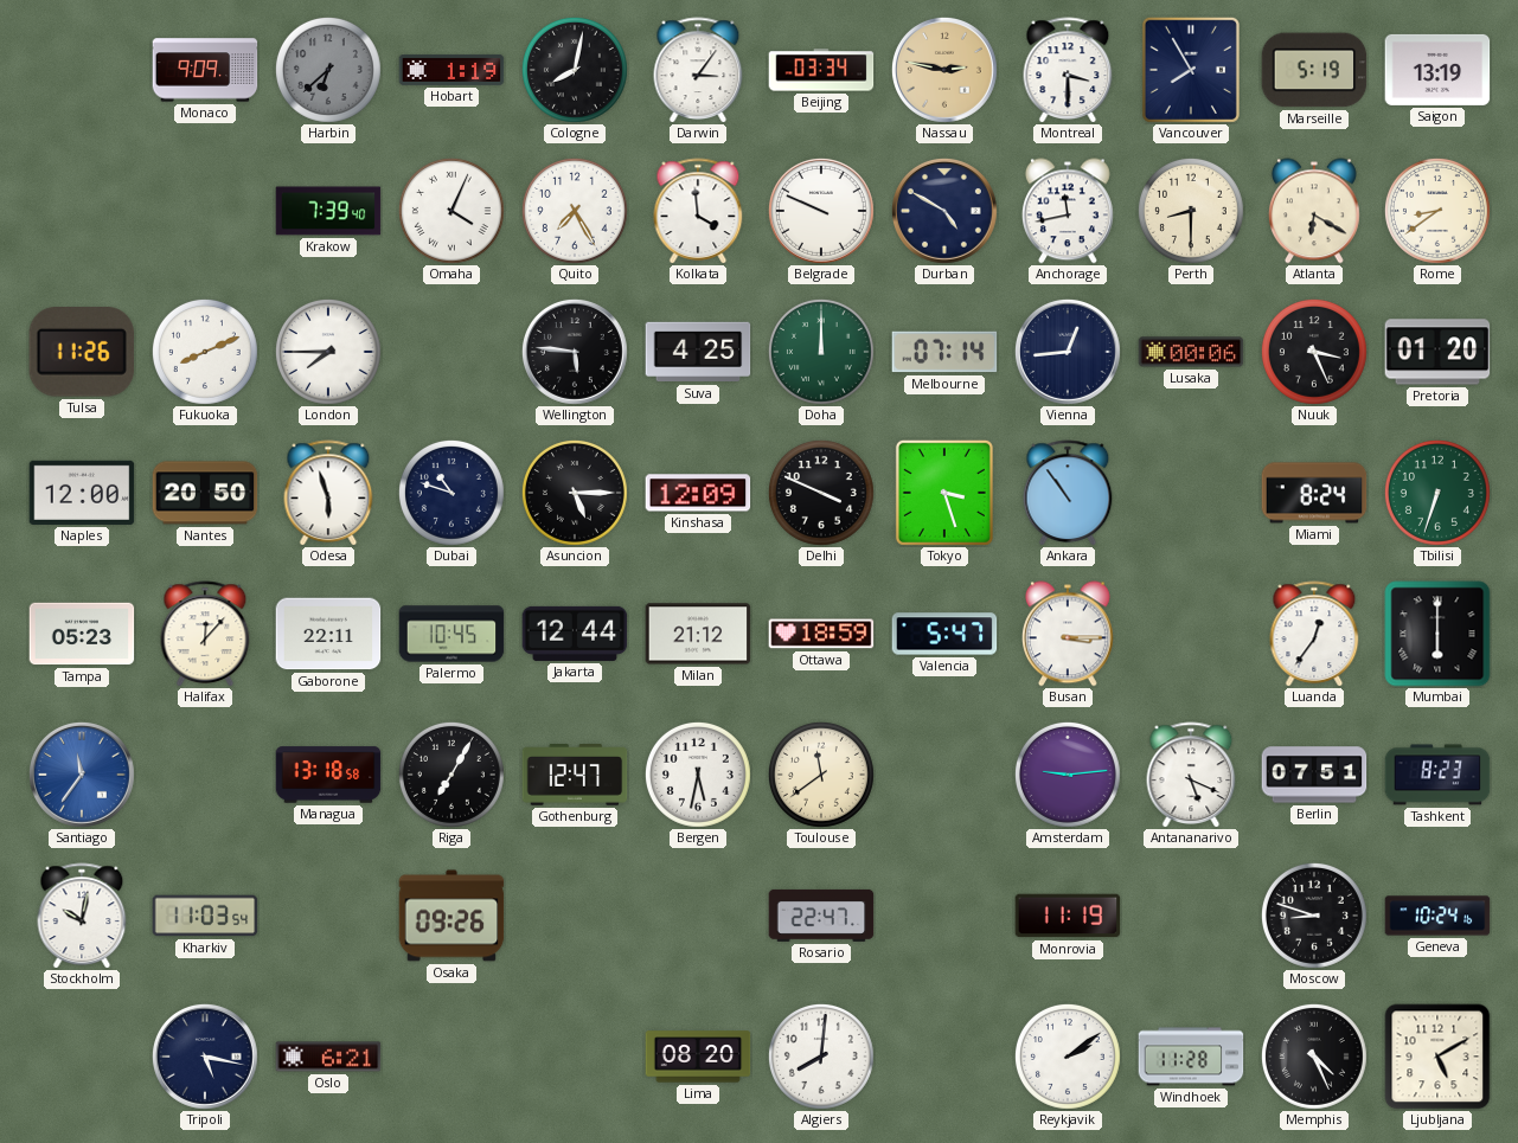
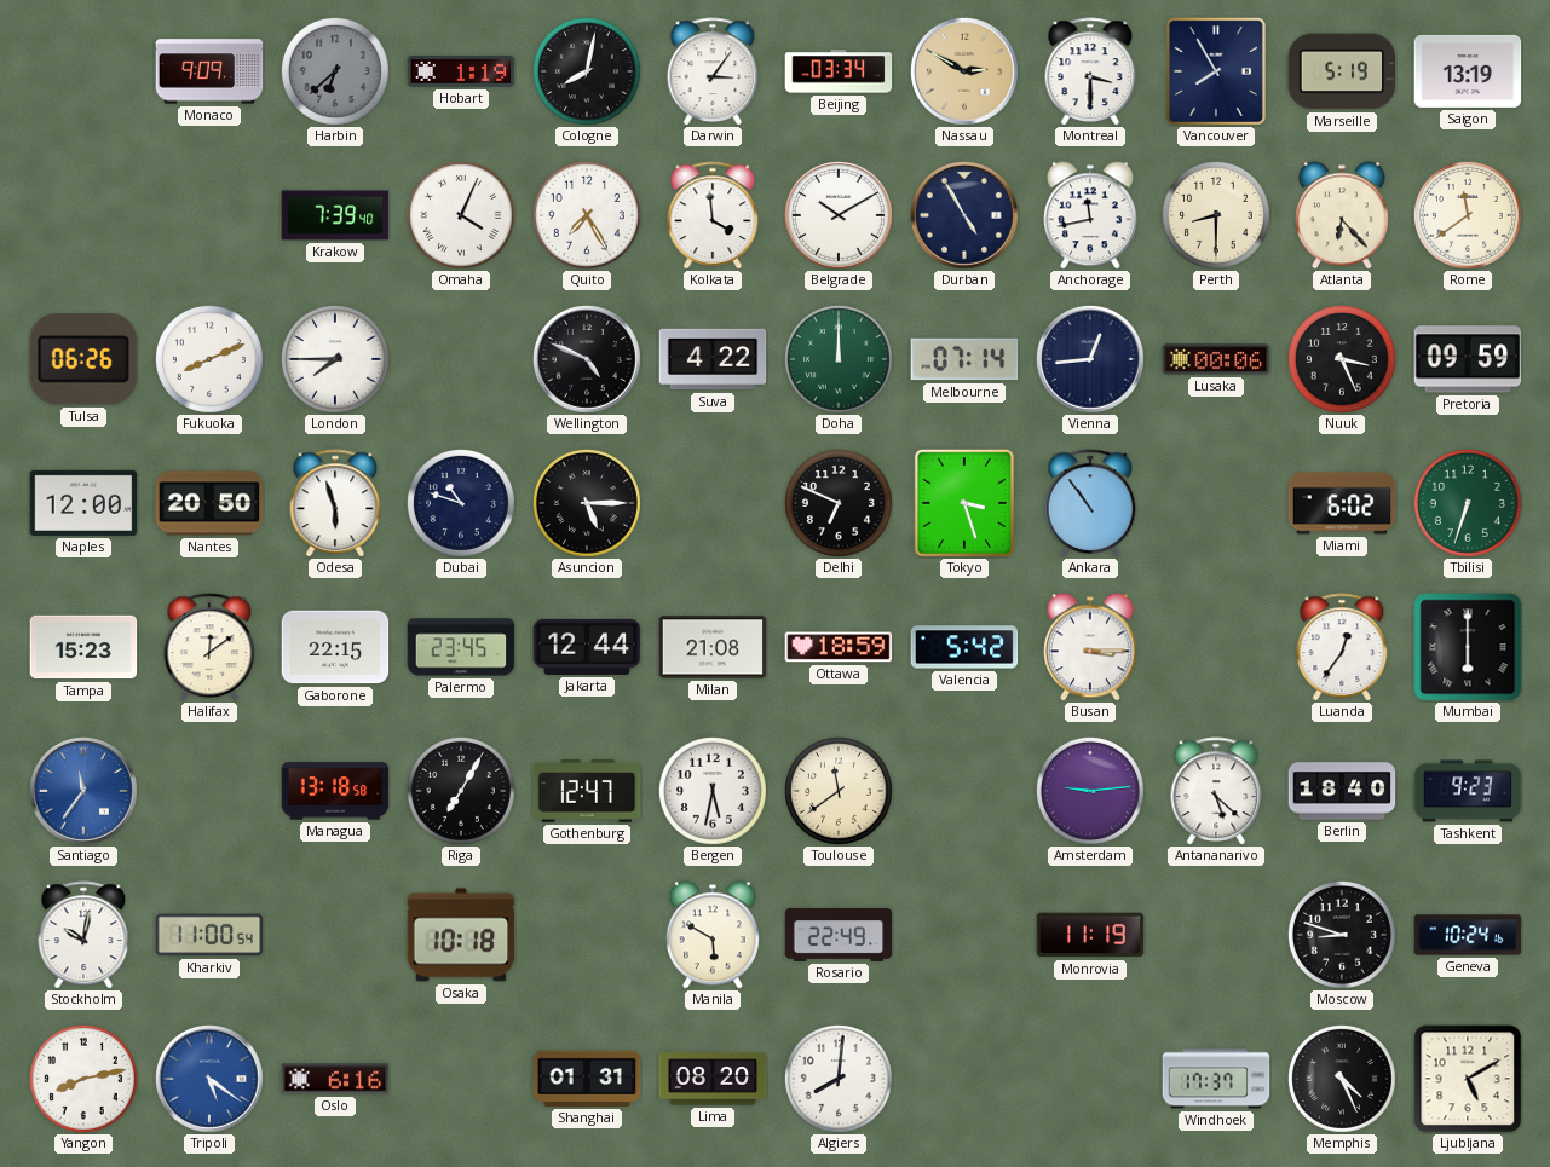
Nassau: 2:47 -> 2:50
Belgrade: 9:49 -> 10:10
Durban: 4:50 -> 4:55
Atlanta: 6:20 -> 6:23
Rome: 8:39 -> 11:39
Tulsa: 11:26 -> 06:26
Wellington: 5:46 -> 4:49
Suva: 4:25 -> 4:22
Pretoria: 01:20 -> 09:59
Kinshasa: 12:09 -> none
Delhi: 3:49 -> 6:49
Miami: 8:24 -> 6:02
Tampa: 05:23 -> 15:23
Halifax: 12:07 -> 12:09
Gaborone: 22:11 -> 22:15
Palermo: 10:45 -> 23:45
Milan: 21:12 -> 21:08
Valencia: 5:47 -> 5:42
Antananarivo: 5:19 -> 5:22
Berlin: 07:51 -> 18:40
Tashkent: 8:23 -> 9:23
Kharkiv: 11:03 -> 11:00
Osaka: 09:26 -> 10:18
Manila: none -> 5:50
Rosario: 22:47 -> 22:49
Yangon: none -> 8:13
Tripoli: 5:17 -> 5:21
Tripoli dial: navy -> blue
Oslo: 6:21 -> 6:16
Shanghai: none -> 01:31
Reykjavik: 2:09 -> none
Windhoek: 11:28 -> 17:37
